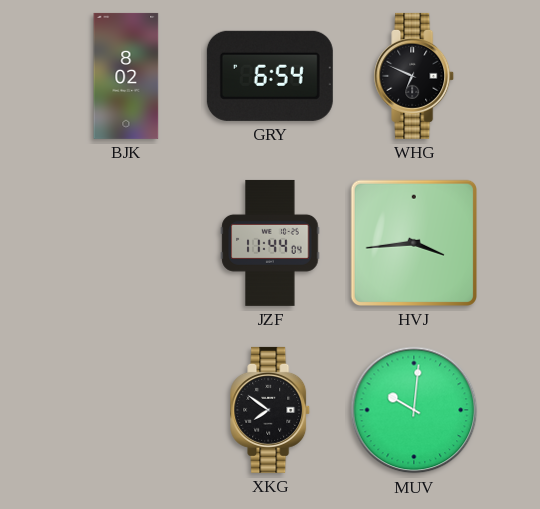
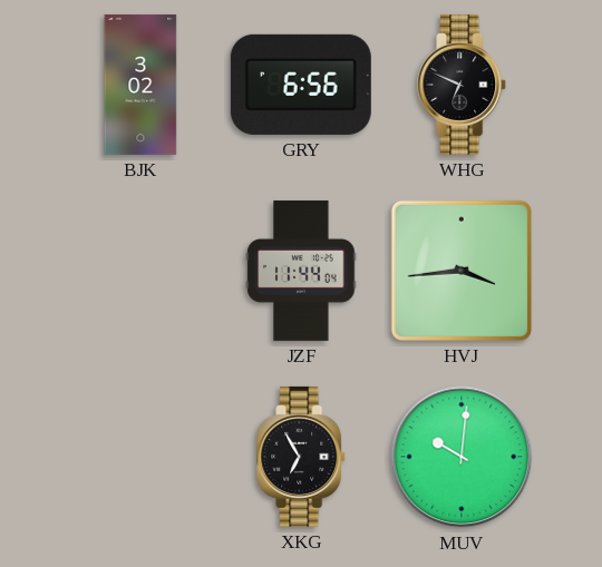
BJK: 8:02 -> 3:02
GRY: 6:54 -> 6:56
XKG: 7:51 -> 6:55
